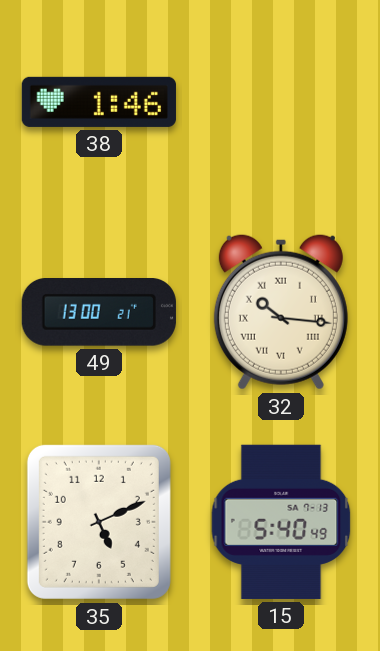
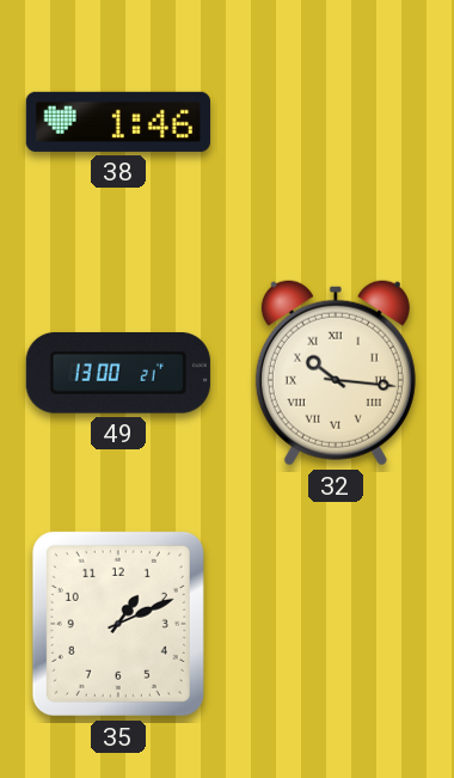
35: 5:11 -> 1:11
15: 5:40 -> none
